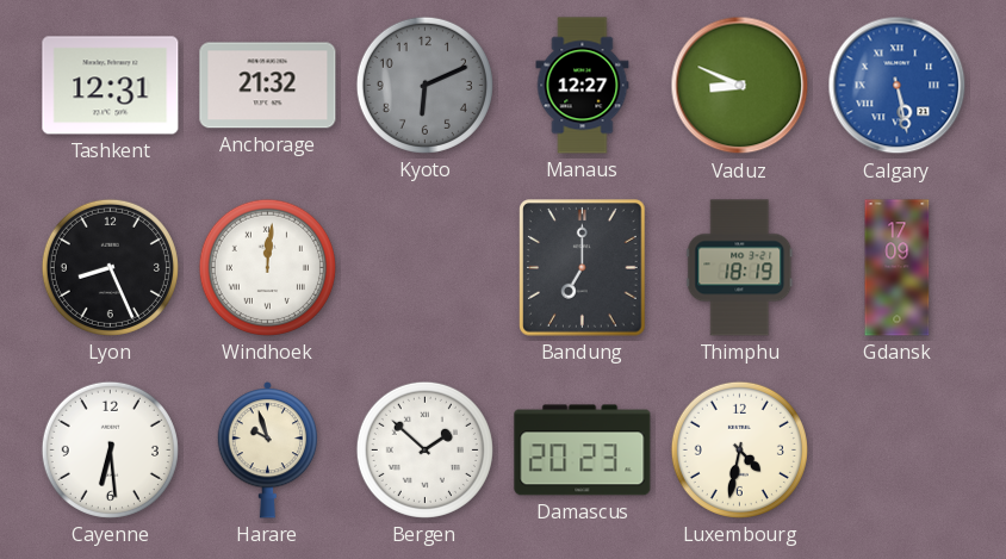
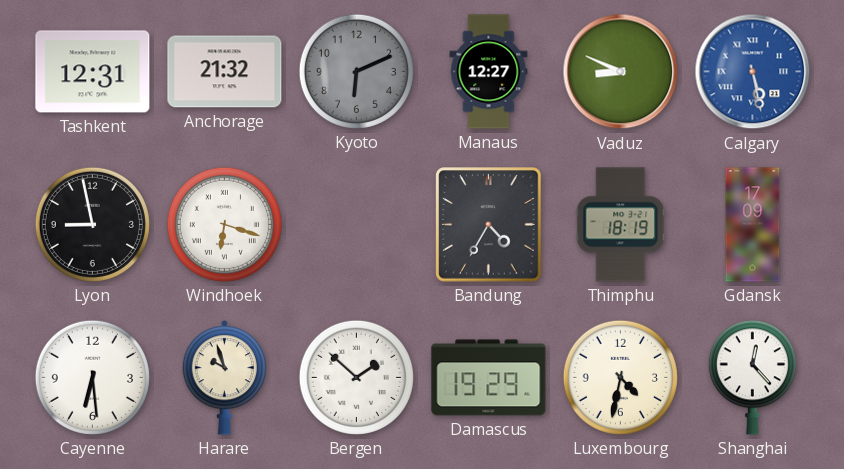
Lyon: 8:26 -> 8:58
Windhoek: 12:01 -> 6:18
Bandung: 7:00 -> 4:35
Damascus: 20:23 -> 19:29
Shanghai: none -> 12:23
